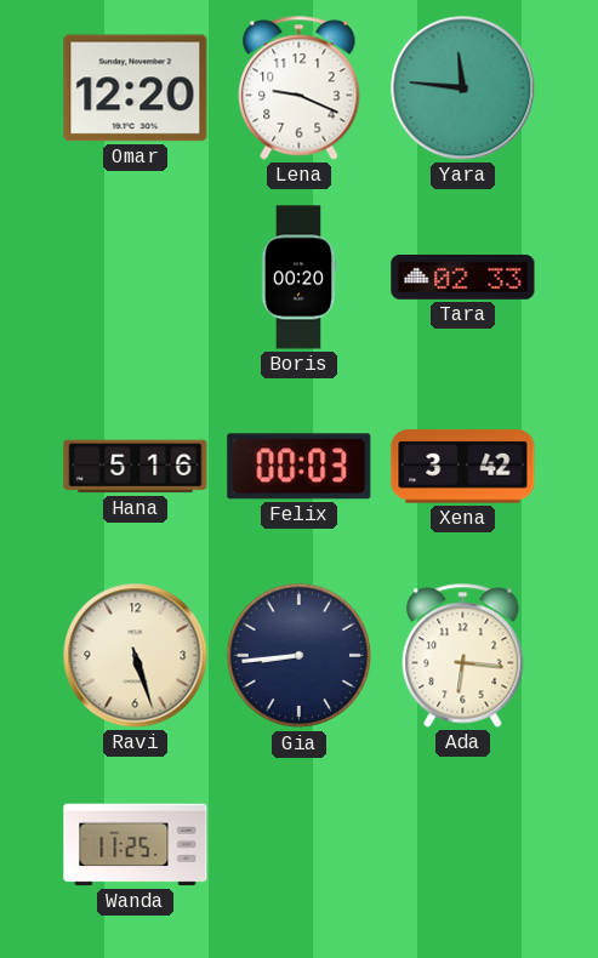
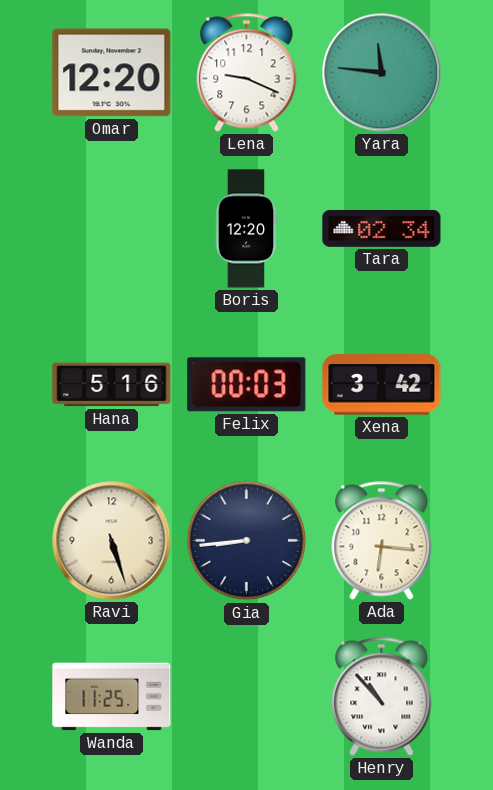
Boris: 00:20 -> 12:20
Tara: 02:33 -> 02:34
Henry: none -> 10:53
